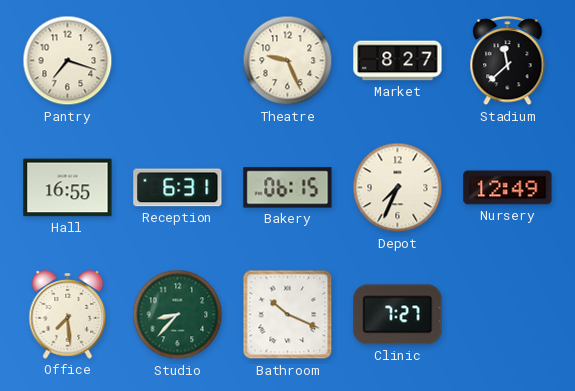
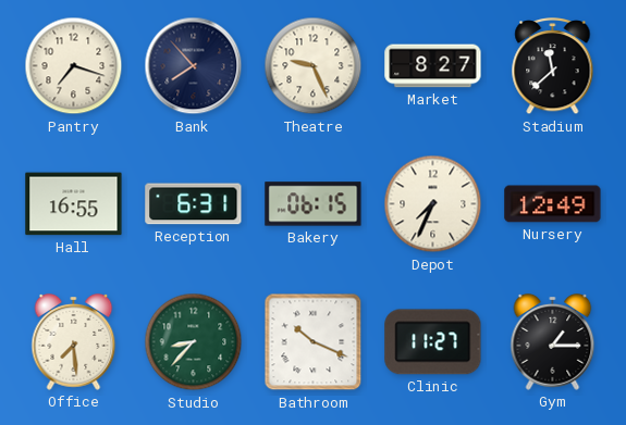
Bank: none -> 7:53
Clinic: 7:27 -> 11:27
Gym: none -> 1:15
